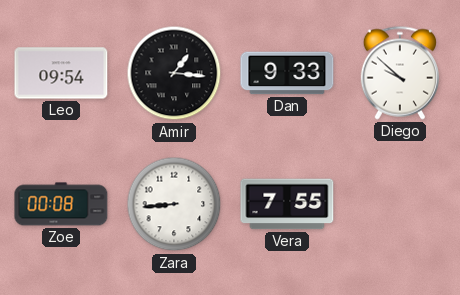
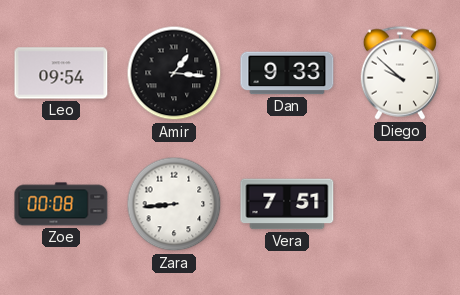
Vera: 7:55 -> 7:51
